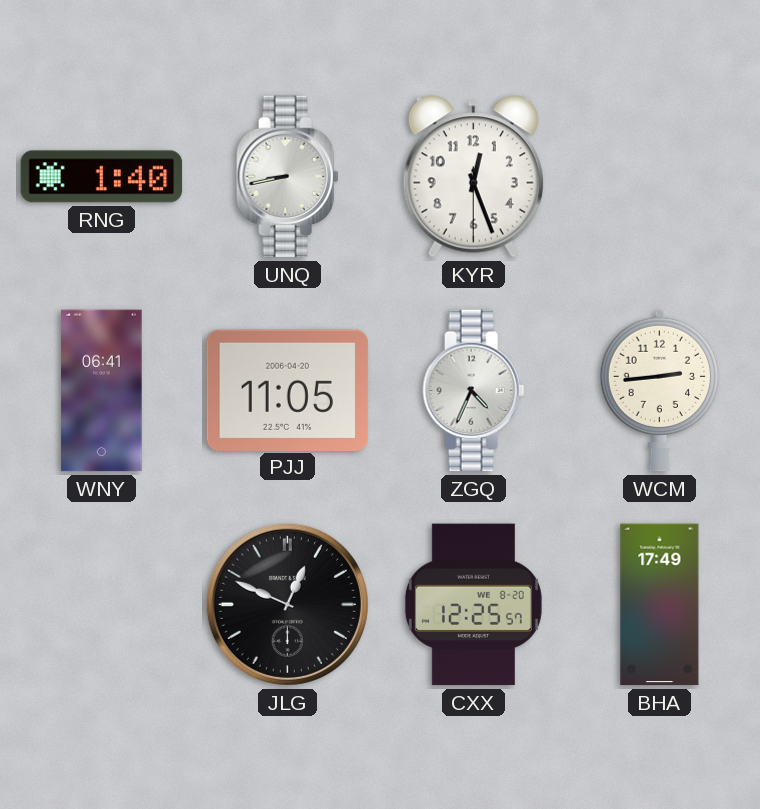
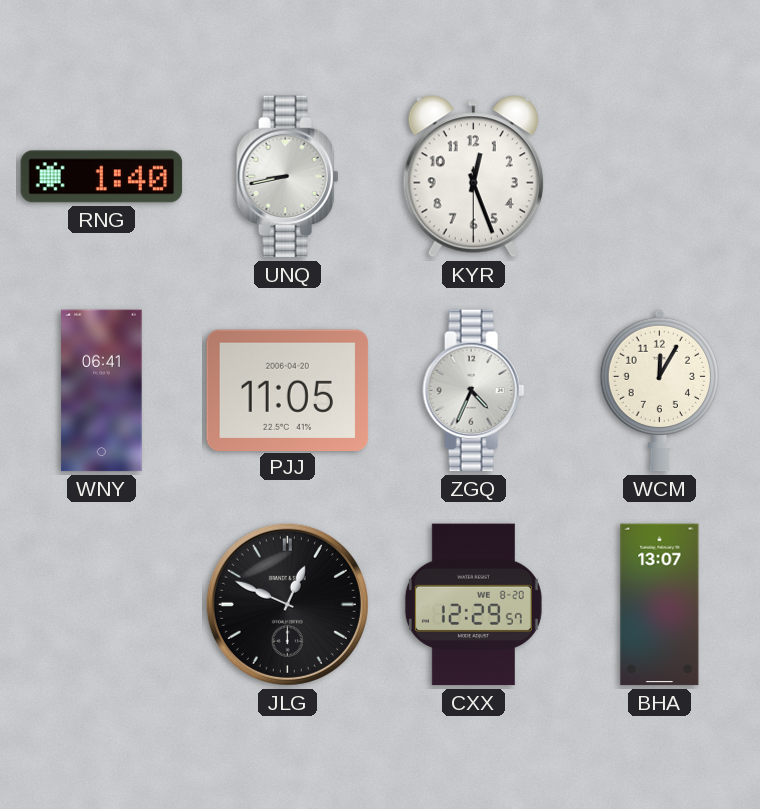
WCM: 2:44 -> 12:05
CXX: 12:25 -> 12:29
BHA: 17:49 -> 13:07
